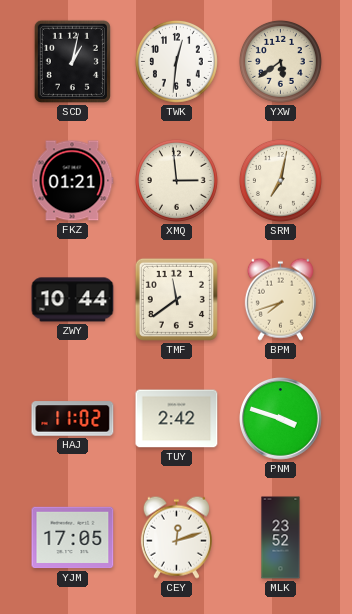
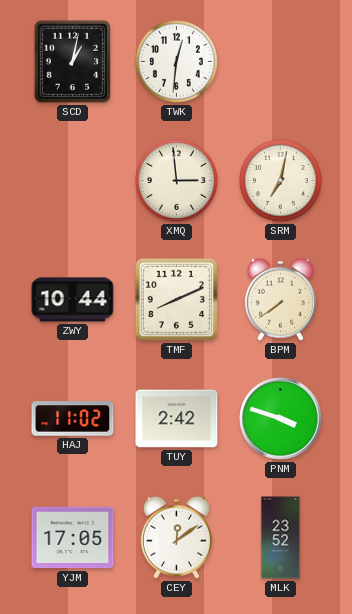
YXW: 5:39 -> none
FKZ: 01:21 -> none
TMF: 11:39 -> 8:11
BPM: 7:42 -> 7:39
CEY: 12:12 -> 12:09
